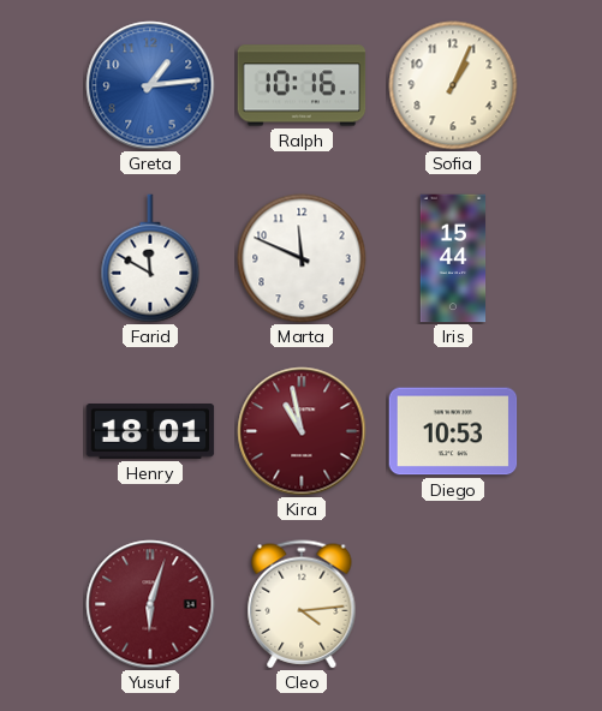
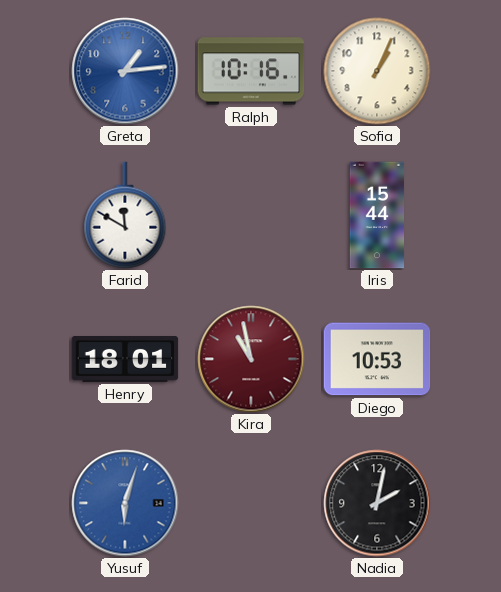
Marta: 11:49 -> none
Yusuf dial: burgundy -> blue
Cleo: 4:14 -> none
Nadia: none -> 2:02
